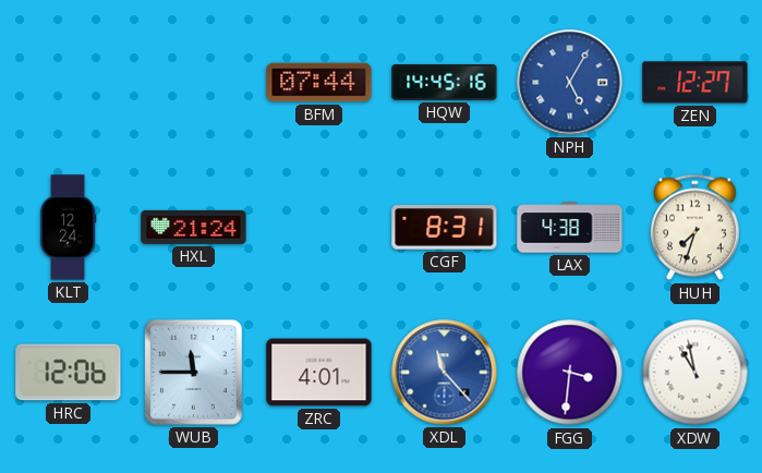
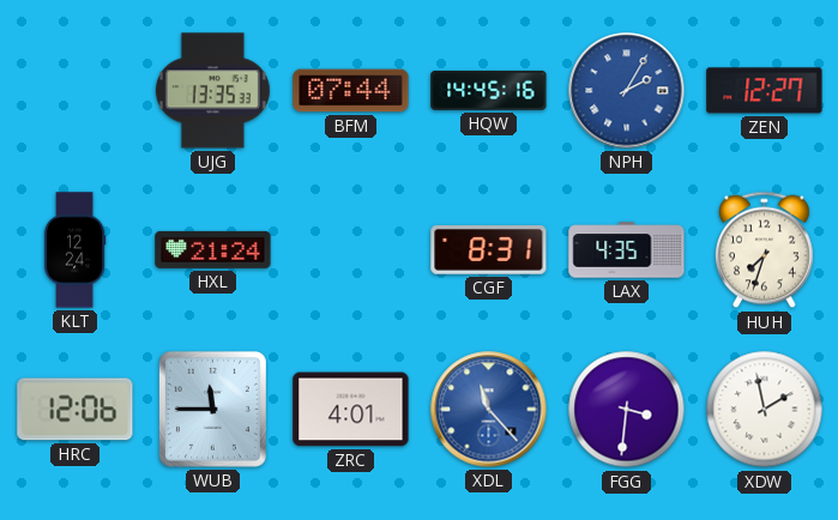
UJG: none -> 13:35
NPH: 5:05 -> 2:05
LAX: 4:38 -> 4:35
XDW: 10:58 -> 1:58
